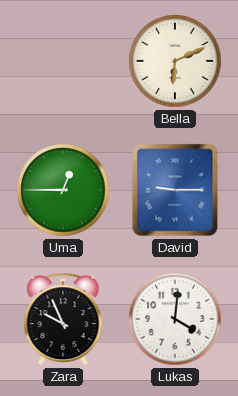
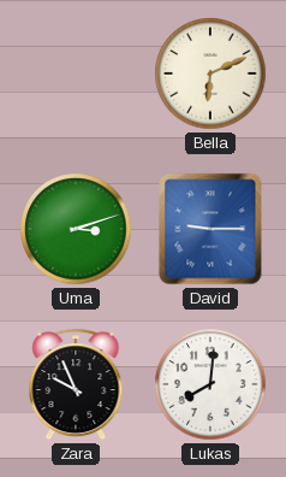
Uma: 12:45 -> 3:12
Lukas: 4:01 -> 8:01
